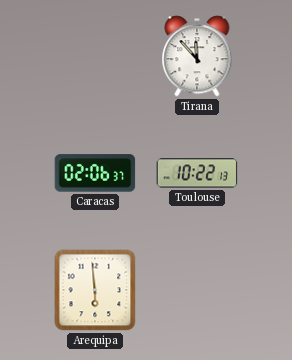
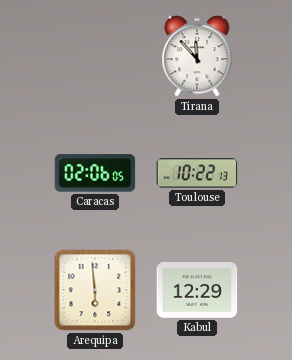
Caracas: 02:06:37 -> 02:06:05
Kabul: none -> 12:29
